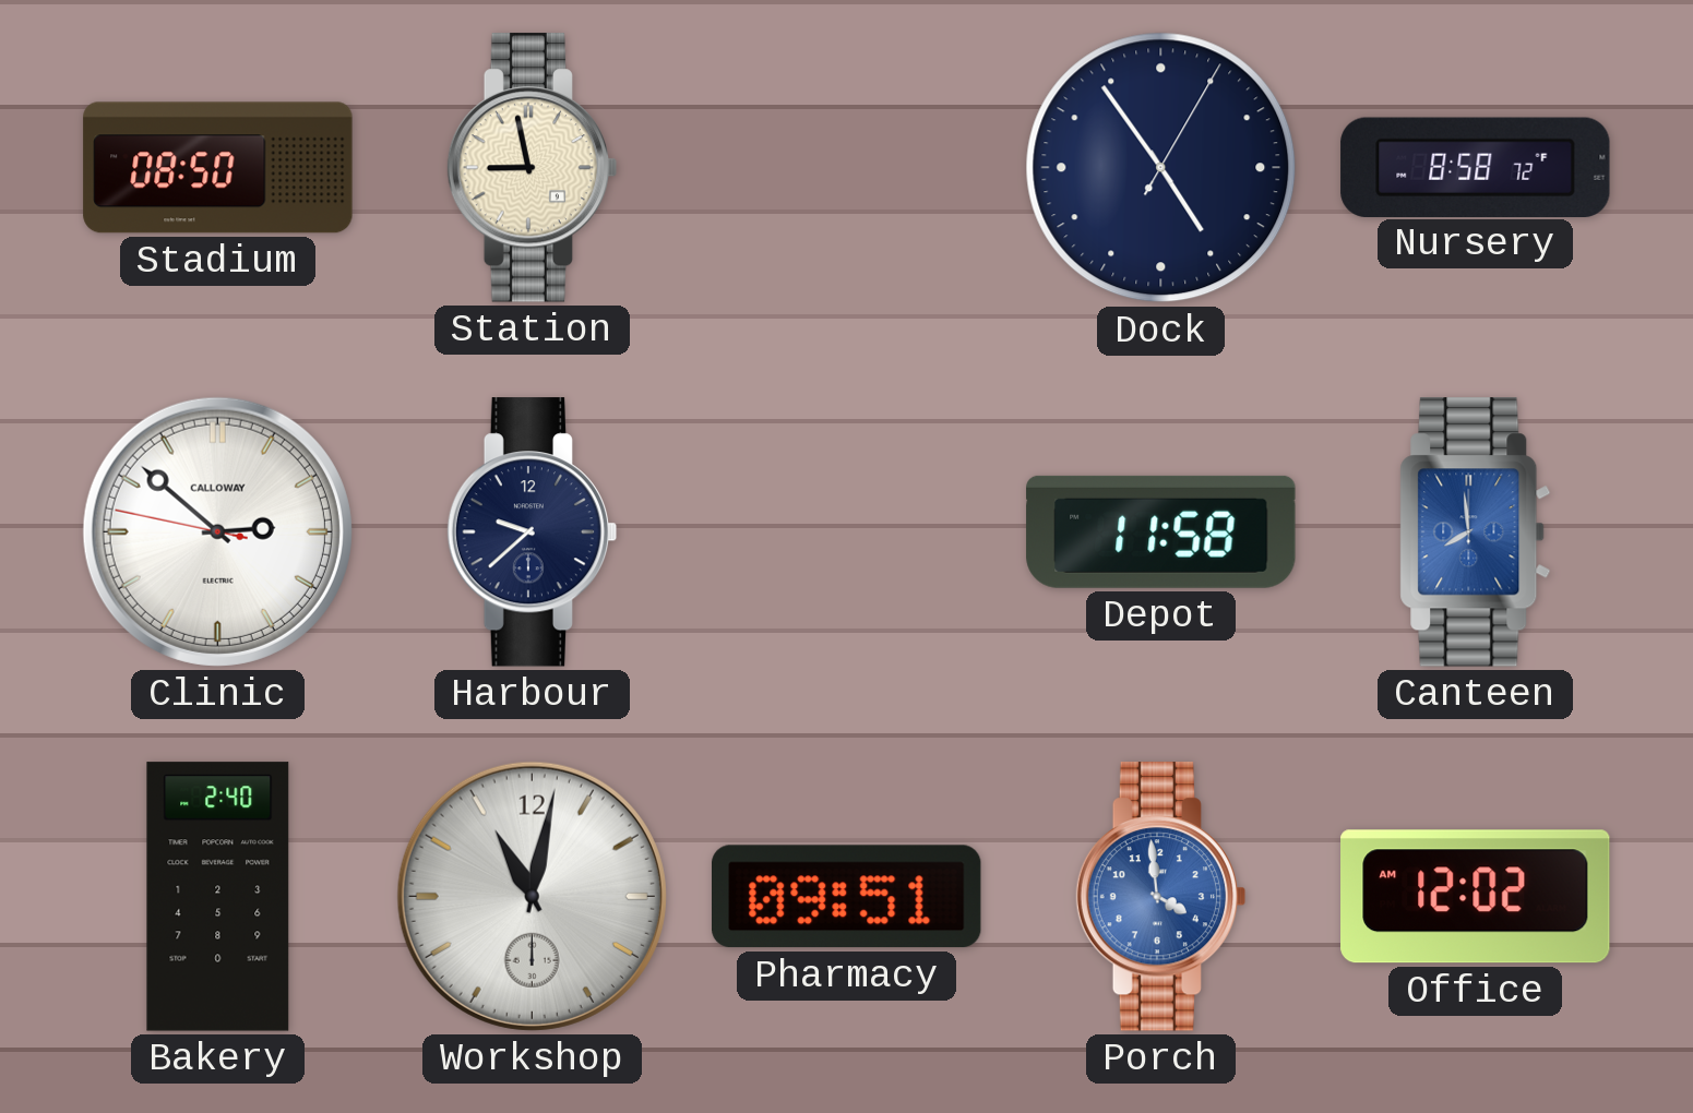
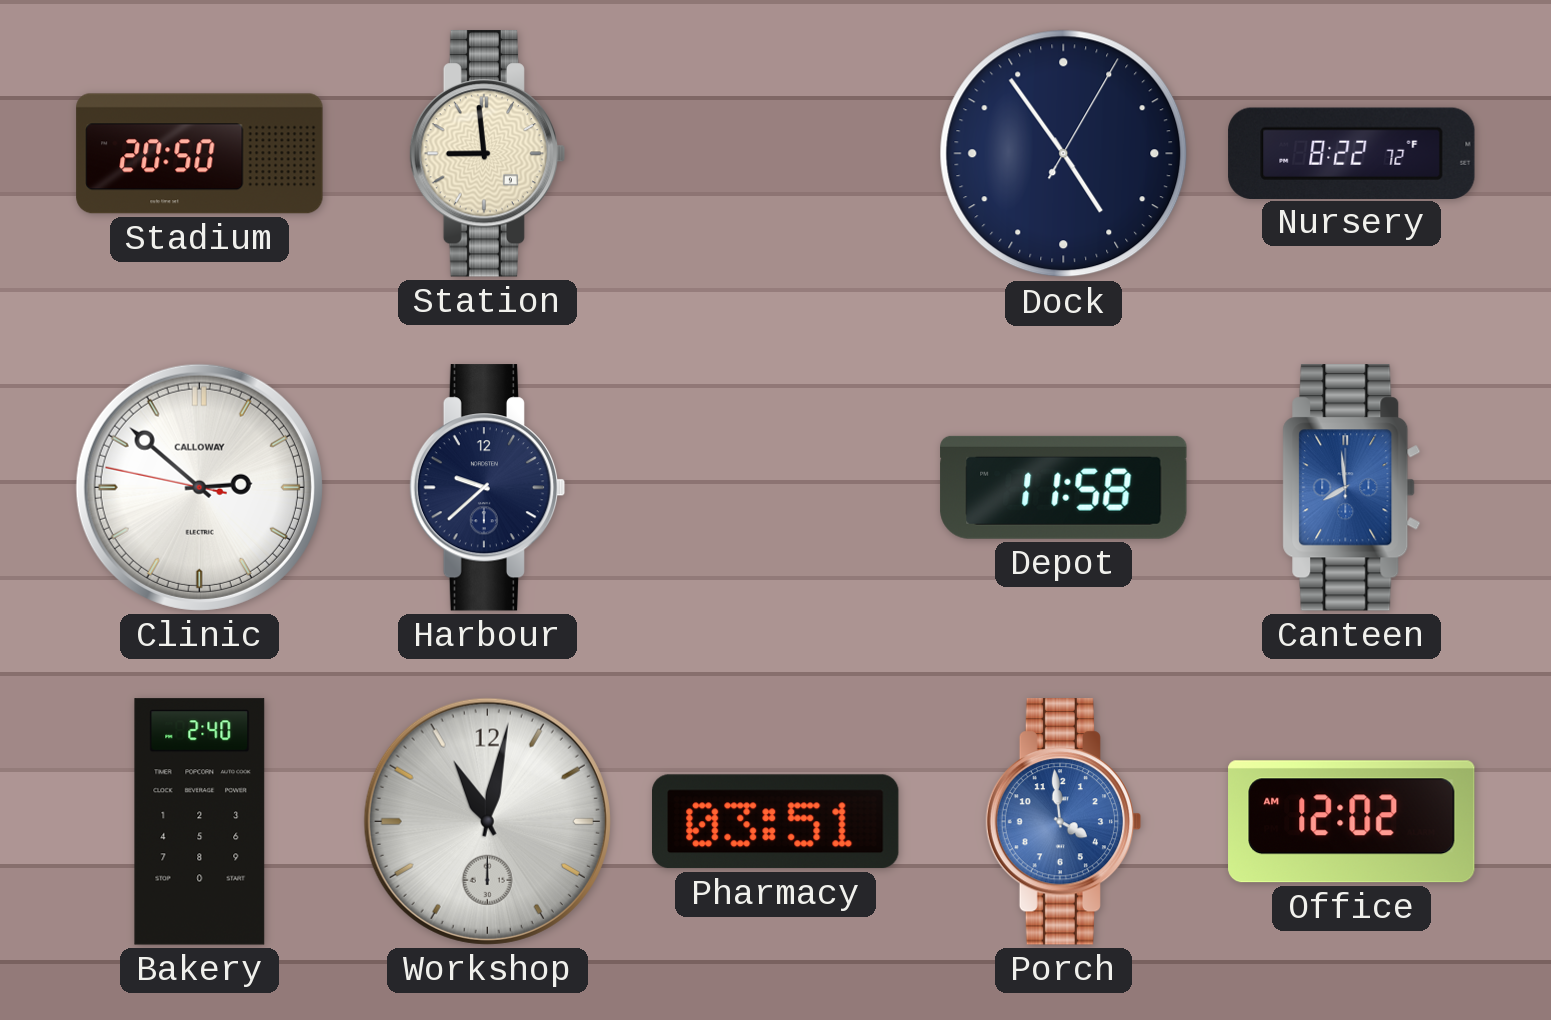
Stadium: 08:50 -> 20:50
Station: 8:58 -> 8:59
Nursery: 8:58 -> 8:22
Pharmacy: 09:51 -> 03:51
